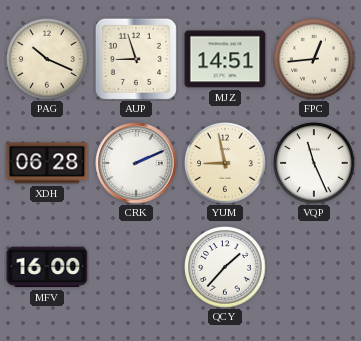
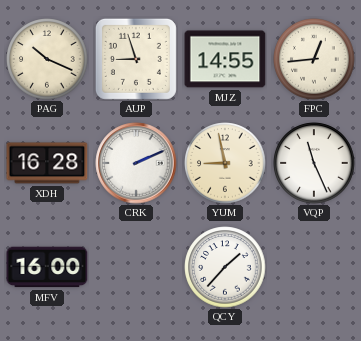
MJZ: 14:51 -> 14:55
XDH: 06:28 -> 16:28
